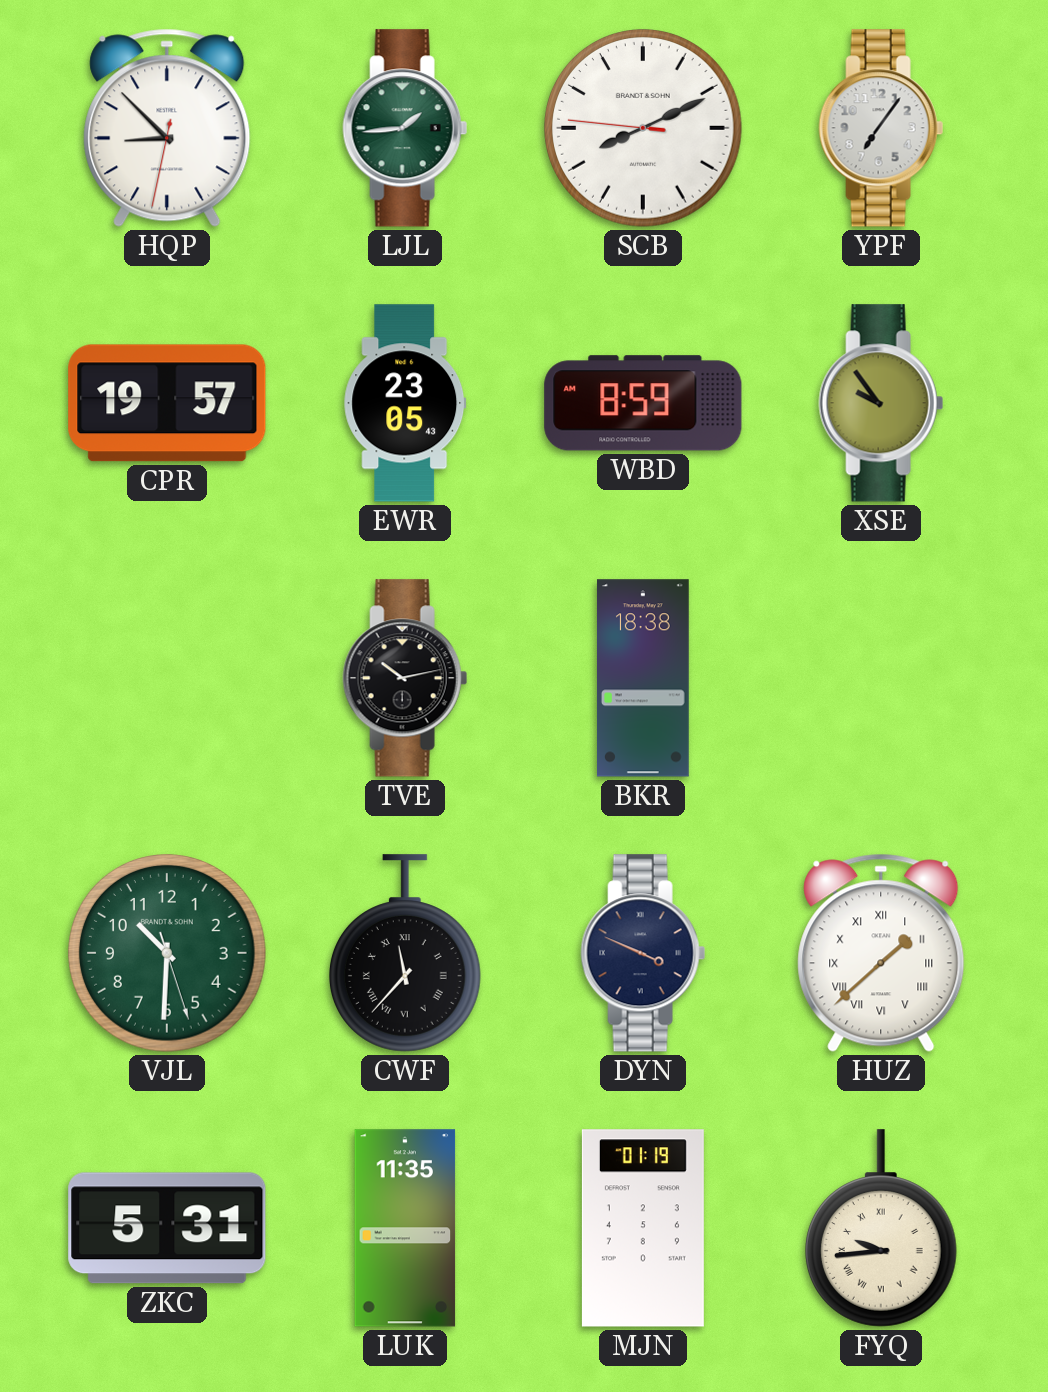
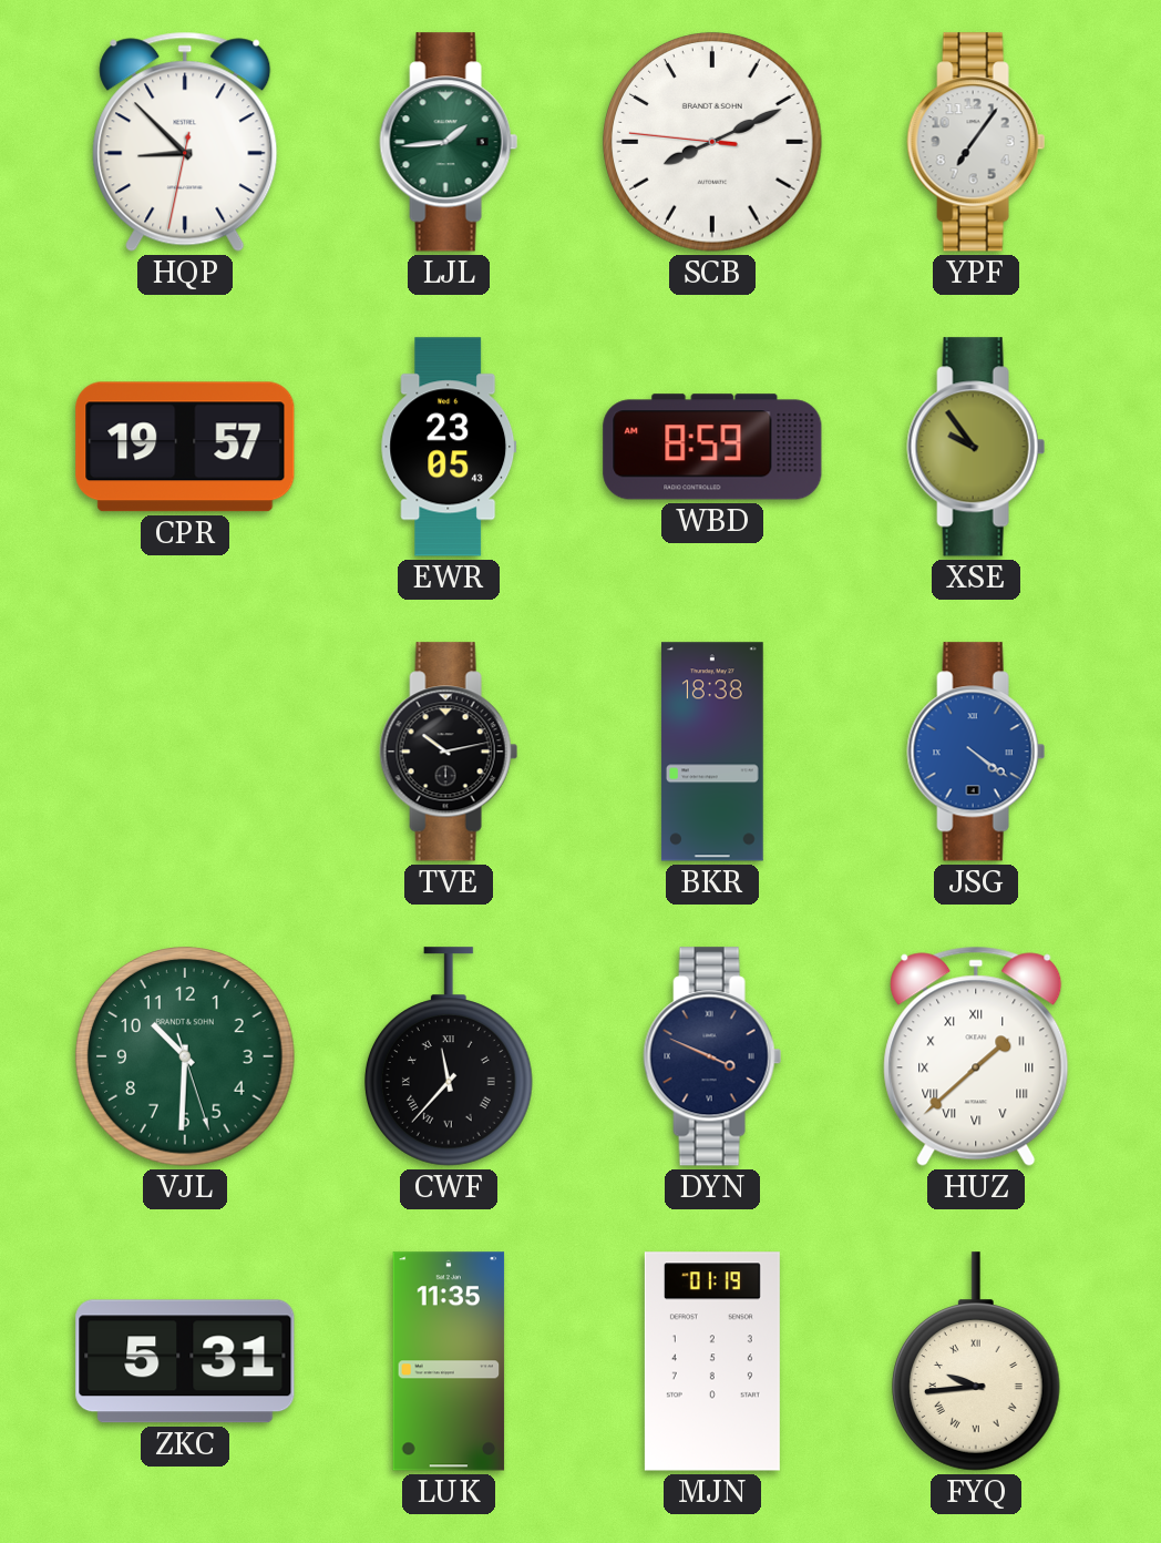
JSG: none -> 4:21
